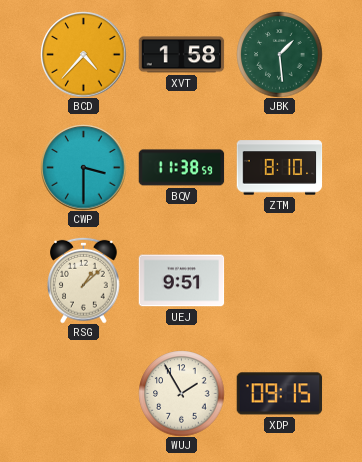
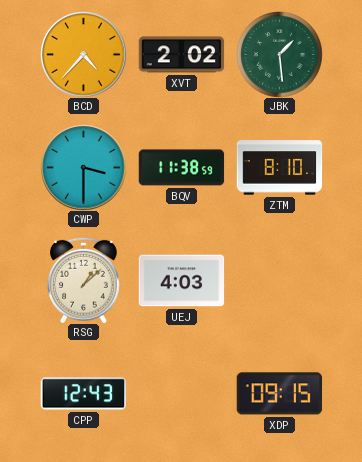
XVT: 1:58 -> 2:02
UEJ: 9:51 -> 4:03
CPP: none -> 12:43
WUJ: 1:55 -> none
